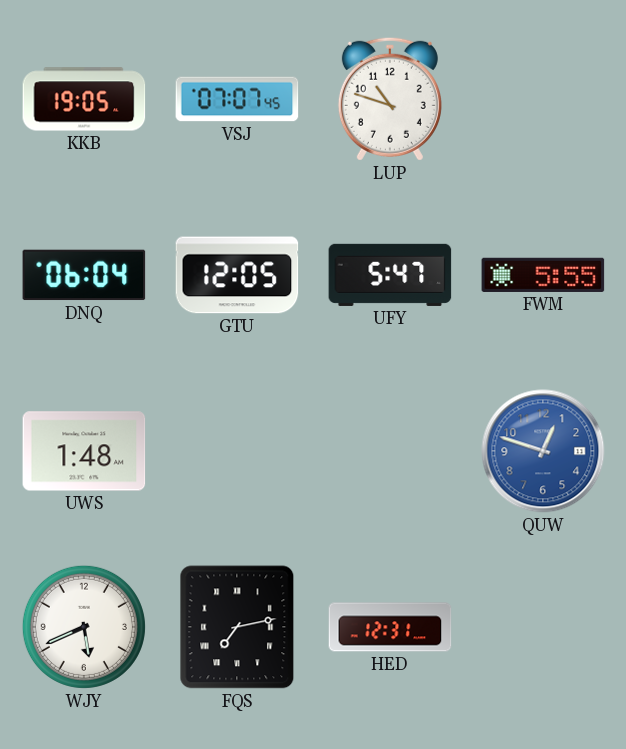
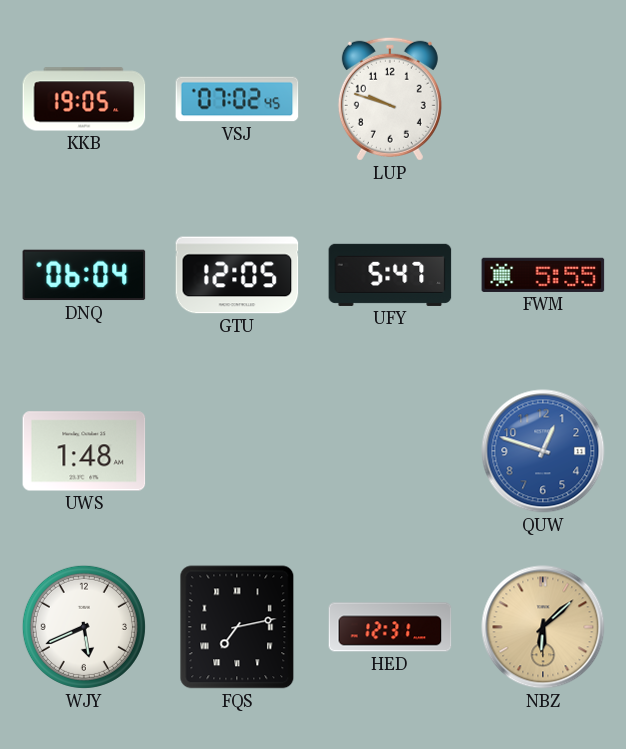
VSJ: 07:07 -> 07:02
LUP: 10:48 -> 9:48
NBZ: none -> 6:08
